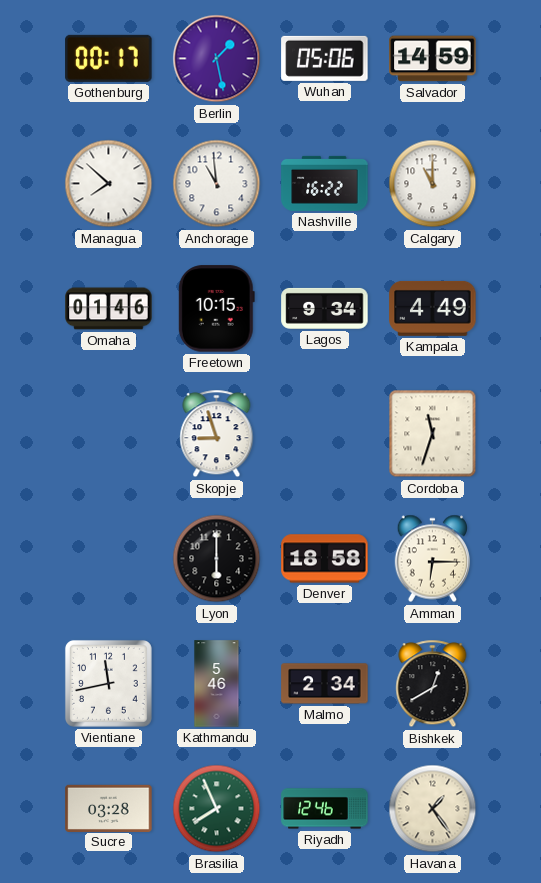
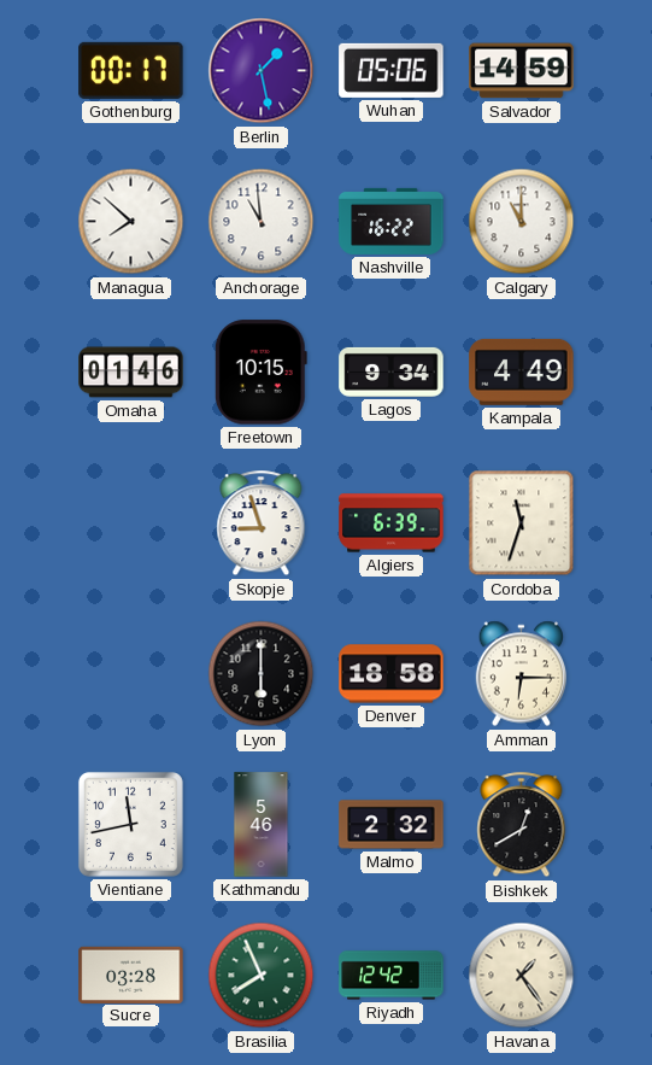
Algiers: none -> 6:39
Malmo: 2:34 -> 2:32
Riyadh: 12:46 -> 12:42
